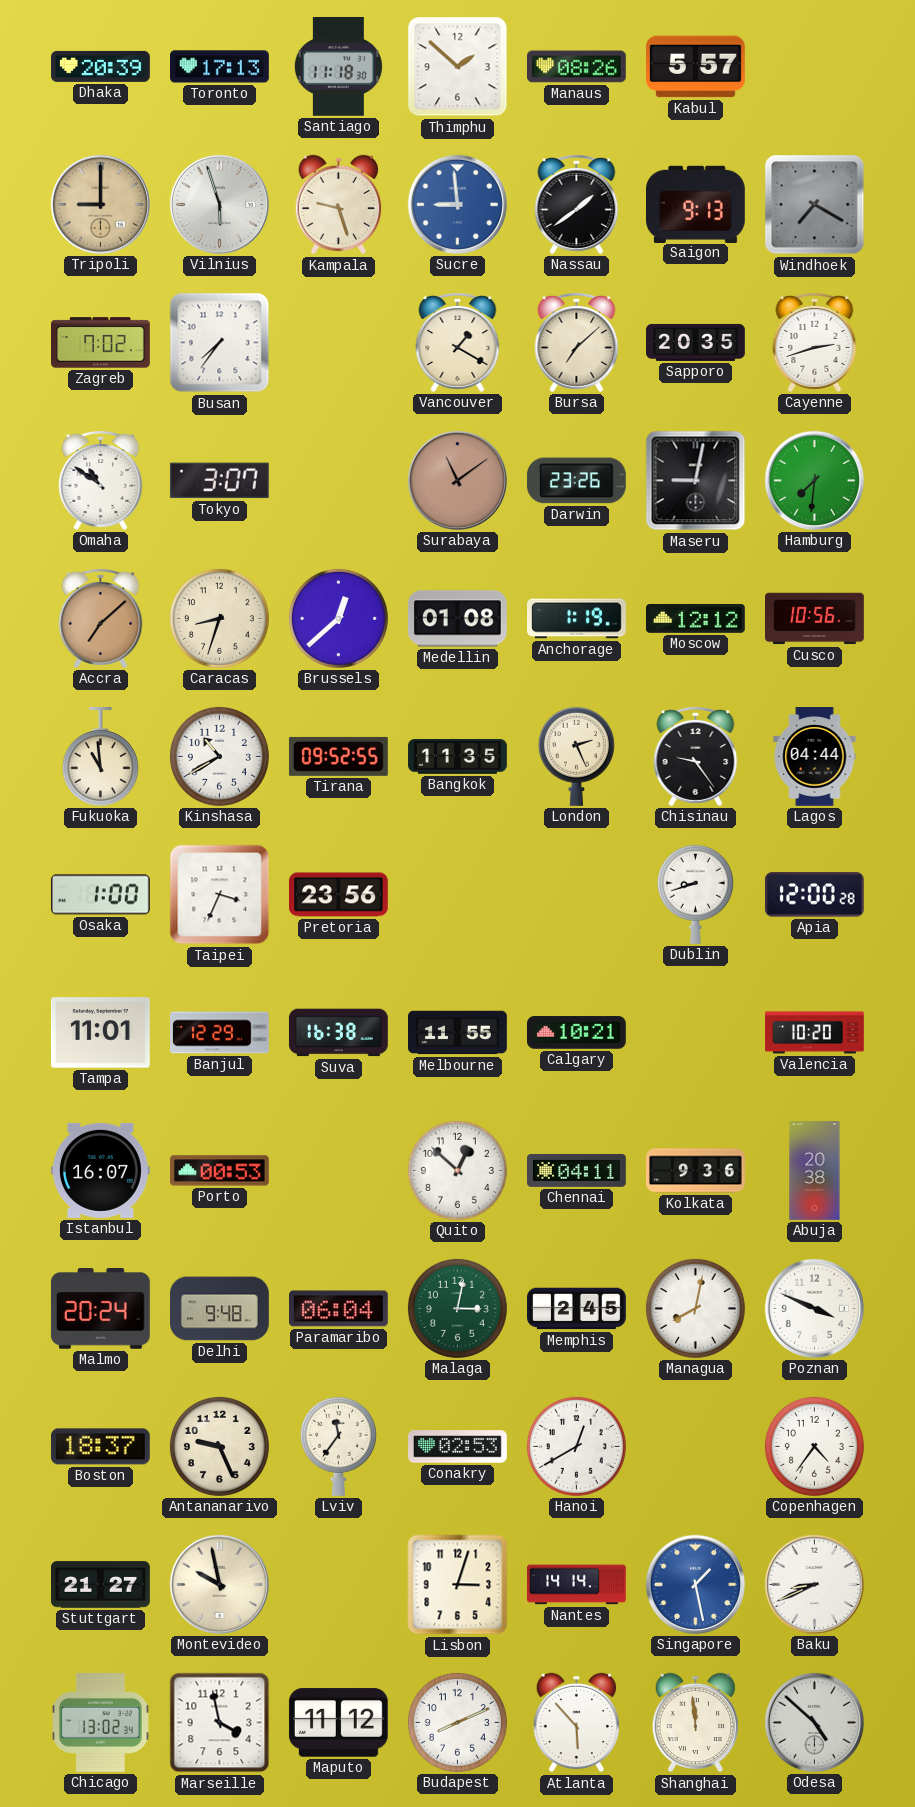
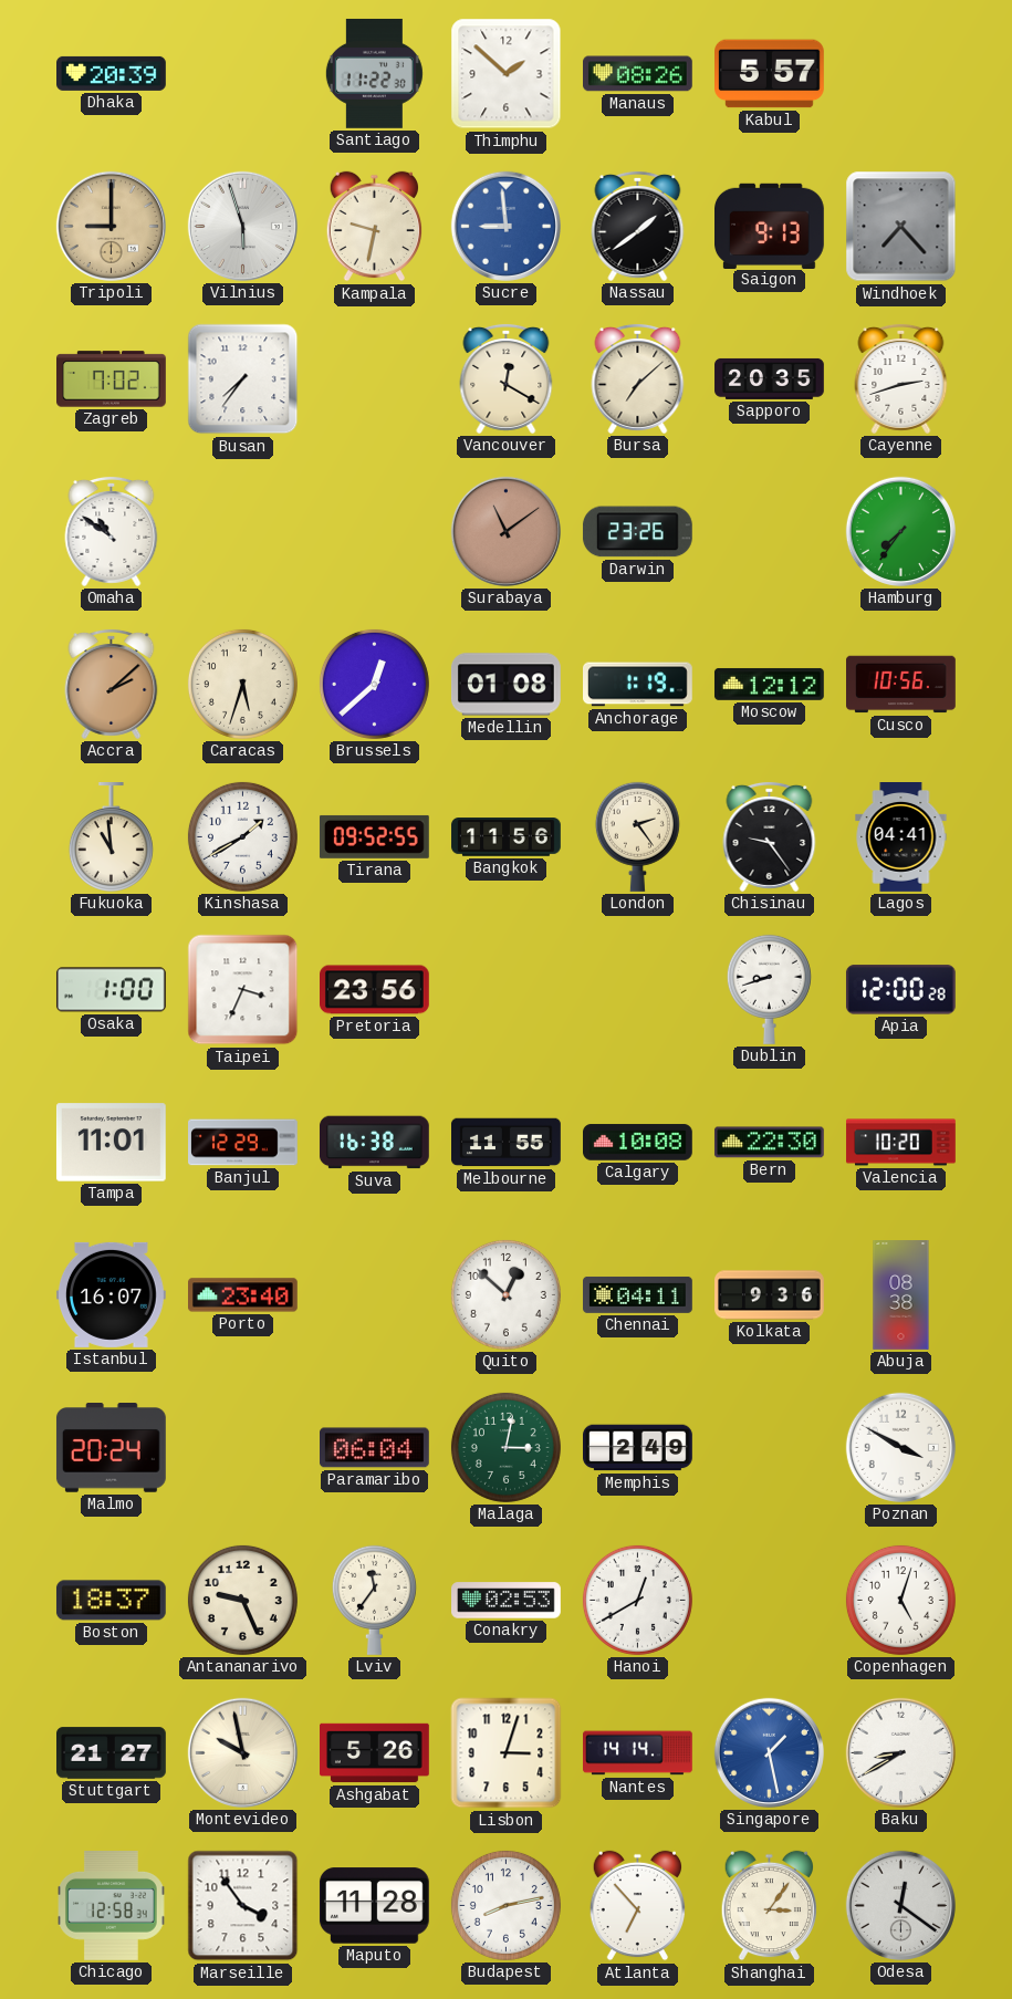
Toronto: 17:13 -> none
Santiago: 11:18 -> 11:22
Kampala: 9:27 -> 9:32
Windhoek: 7:20 -> 7:23
Vancouver: 1:20 -> 12:20
Tokyo: 3:07 -> none
Maseru: 9:02 -> none
Hamburg: 7:31 -> 7:36
Accra: 7:08 -> 2:08
Caracas: 8:33 -> 5:33
Kinshasa: 10:40 -> 1:40
Bangkok: 11:35 -> 11:56
London: 2:26 -> 2:24
Lagos: 04:44 -> 04:41
Calgary: 10:21 -> 10:08
Bern: none -> 22:30
Porto: 00:53 -> 23:40
Abuja: 20:38 -> 08:38
Delhi: 9:48 -> none
Memphis: 2:45 -> 2:49
Managua: 8:02 -> none
Poznan: 3:49 -> 3:50
Copenhagen: 4:36 -> 5:03
Ashgabat: none -> 5:26
Baku: 8:41 -> 8:40
Chicago: 13:02 -> 12:58
Marseille: 3:58 -> 3:54
Maputo: 11:12 -> 11:28
Budapest: 8:11 -> 8:13
Atlanta: 5:53 -> 6:53
Shanghai: 11:59 -> 3:06
Odesa: 4:52 -> 12:21
